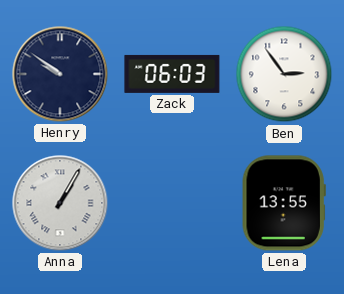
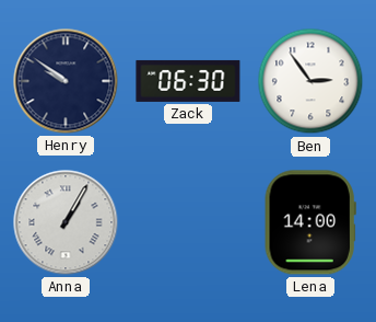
Zack: 06:03 -> 06:30
Lena: 13:55 -> 14:00
